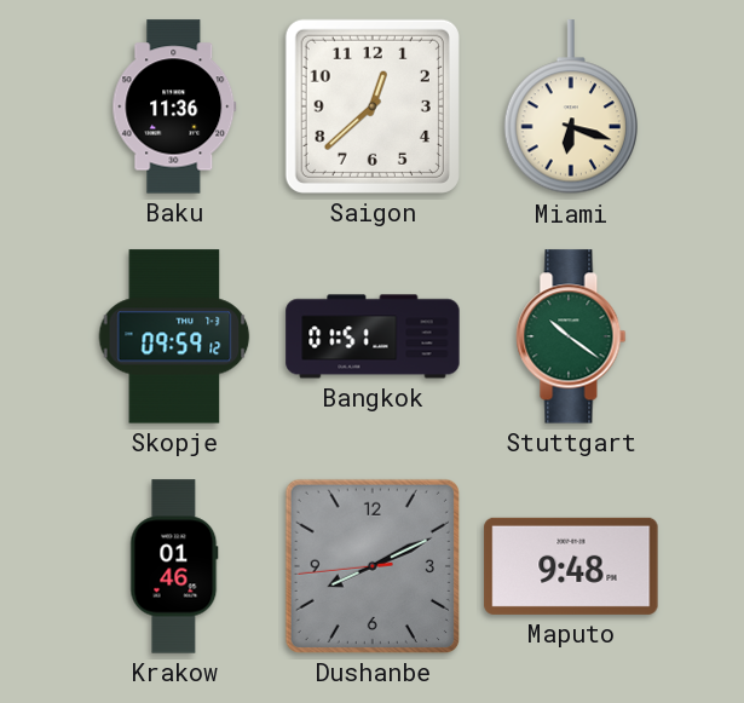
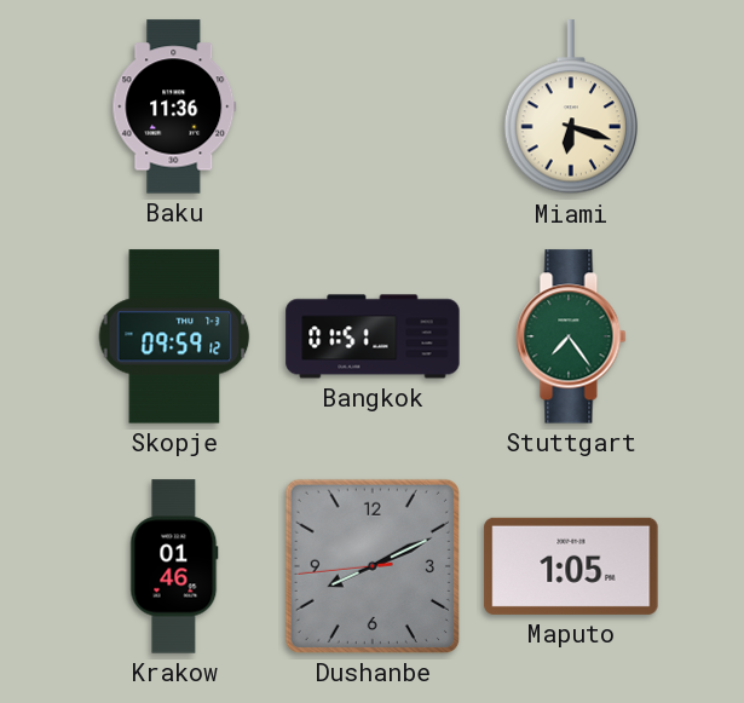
Saigon: 12:38 -> none
Stuttgart: 10:21 -> 7:24
Maputo: 9:48 -> 1:05
